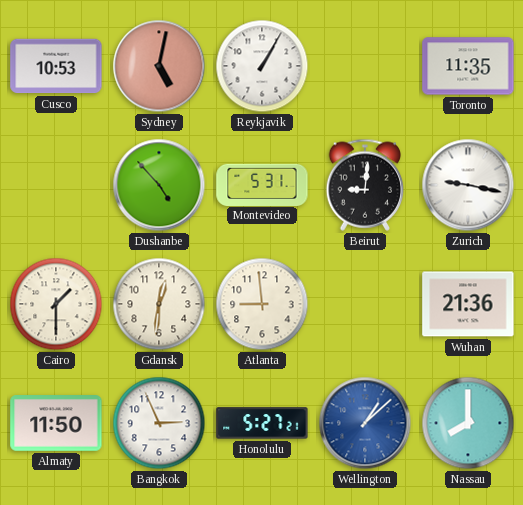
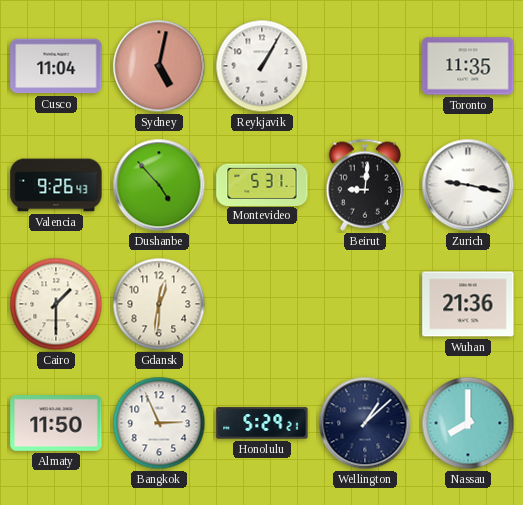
Cusco: 10:53 -> 11:04
Valencia: none -> 9:26
Atlanta: 8:59 -> none
Honolulu: 5:27 -> 5:29
Wellington dial: blue -> navy
